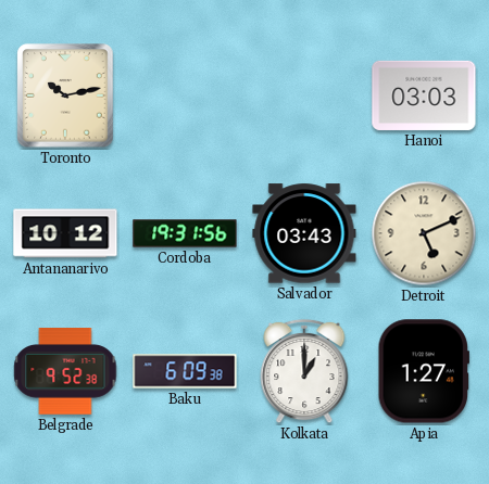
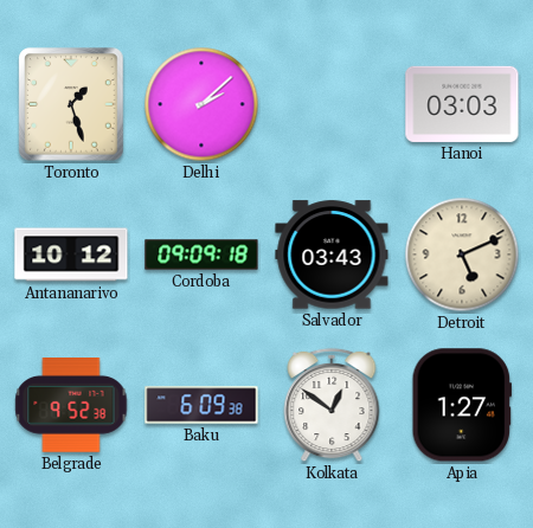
Toronto: 10:13 -> 1:27
Delhi: none -> 2:08
Cordoba: 19:31 -> 09:09
Kolkata: 1:00 -> 12:51
